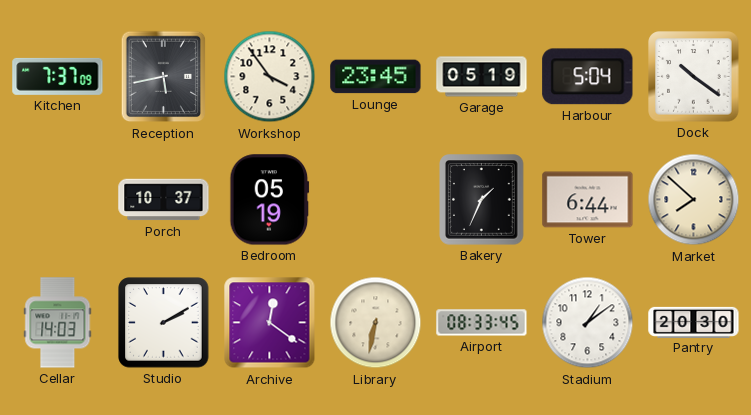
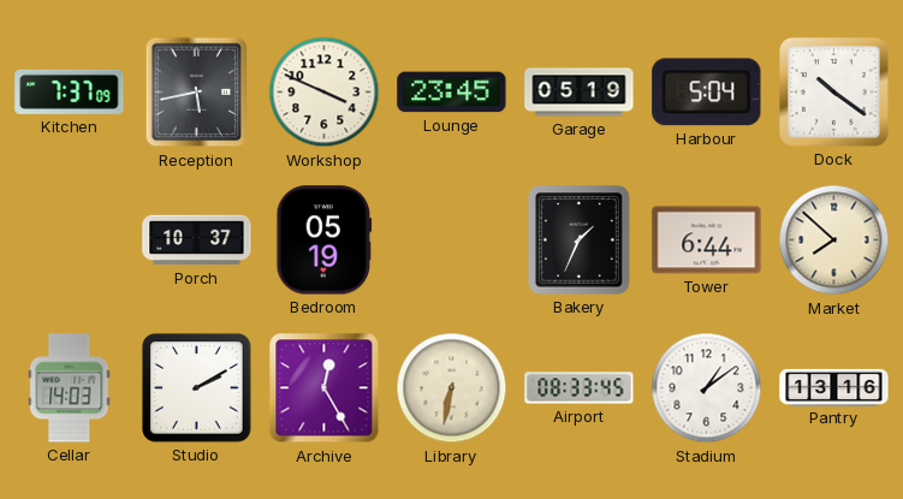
Workshop: 3:54 -> 3:49
Archive: 12:21 -> 12:25
Pantry: 20:30 -> 13:16
